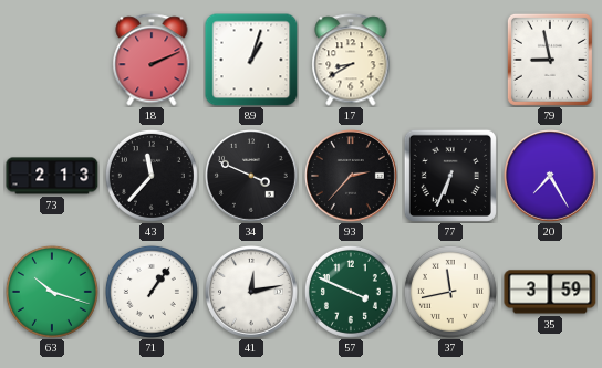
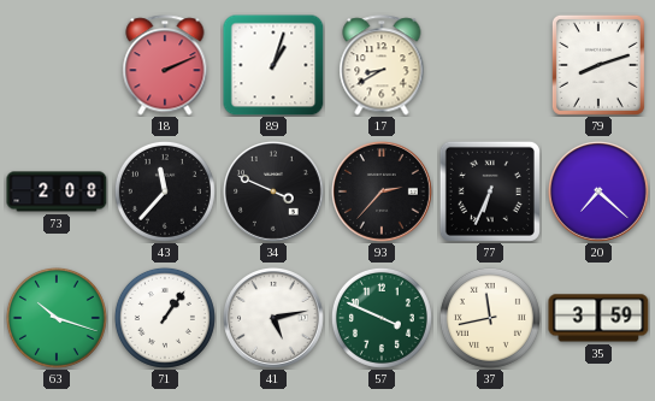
79: 8:58 -> 8:12
73: 2:13 -> 2:08
20: 7:25 -> 7:22
41: 12:13 -> 5:13
